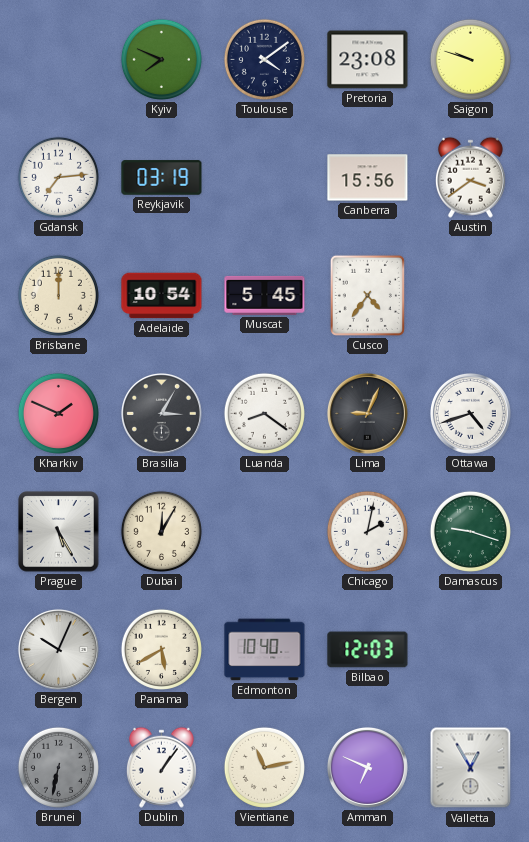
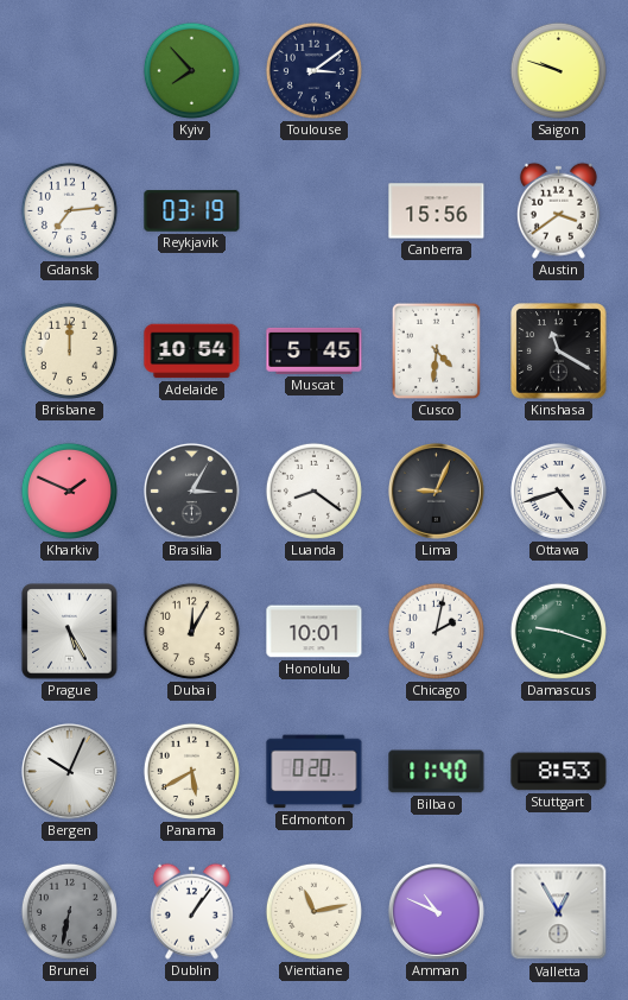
Kyiv: 7:49 -> 7:53
Toulouse: 4:09 -> 3:09
Pretoria: 23:08 -> none
Cusco: 4:36 -> 4:31
Kinshasa: none -> 11:20
Honolulu: none -> 10:01
Edmonton: 10:40 -> 0:20
Bilbao: 12:03 -> 11:40
Stuttgart: none -> 8:53
Amman: 6:49 -> 10:49
